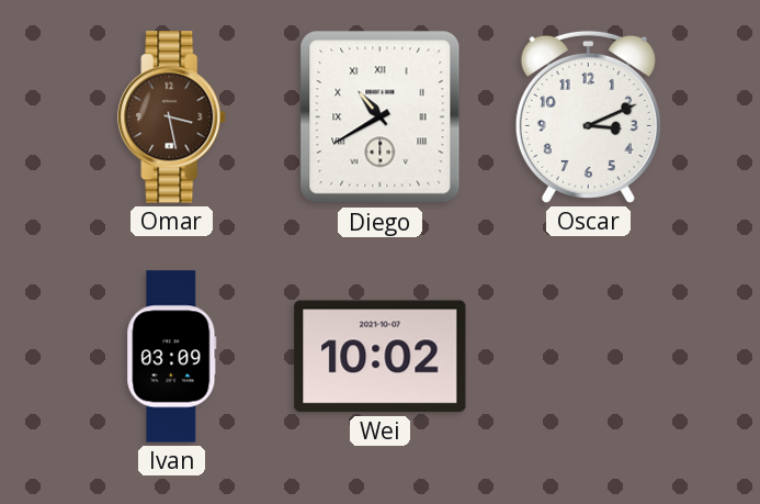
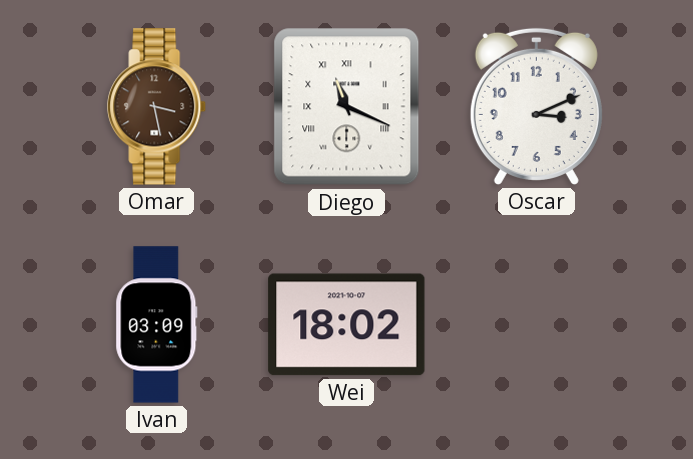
Diego: 10:40 -> 11:19
Wei: 10:02 -> 18:02
